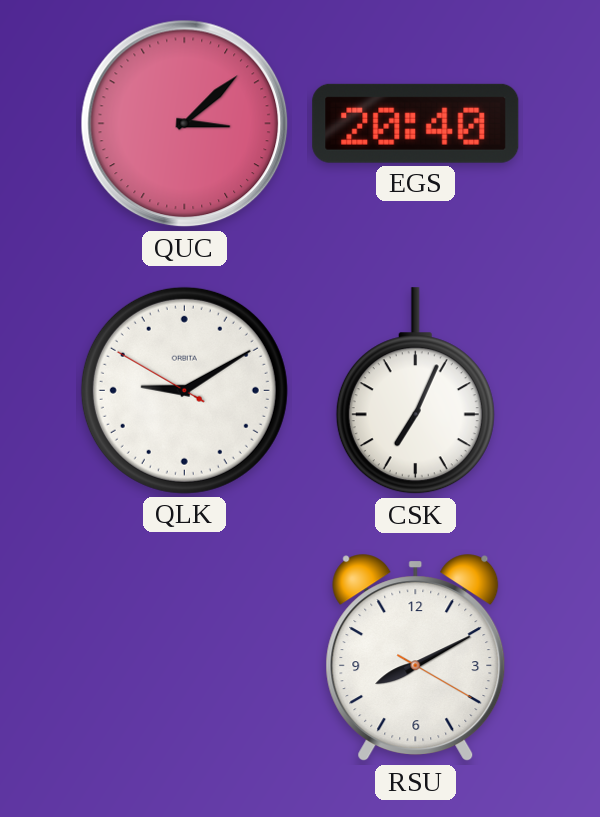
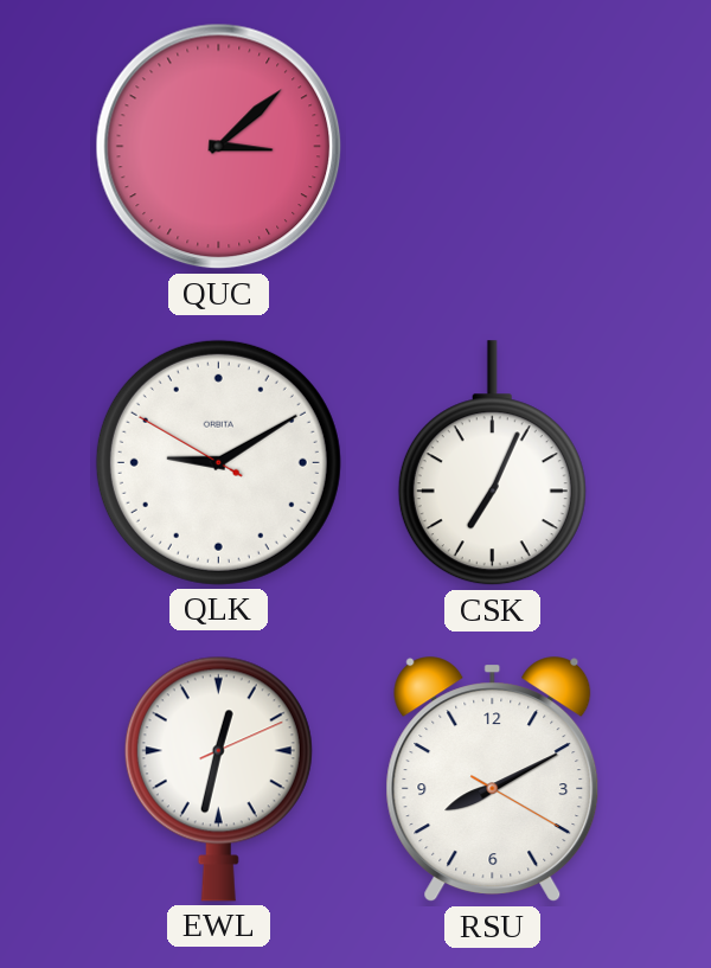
EGS: 20:40 -> none
EWL: none -> 12:32
